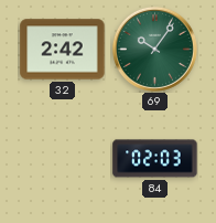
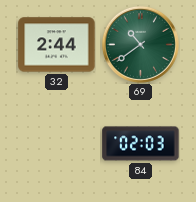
32: 2:42 -> 2:44
69: 10:06 -> 10:39
